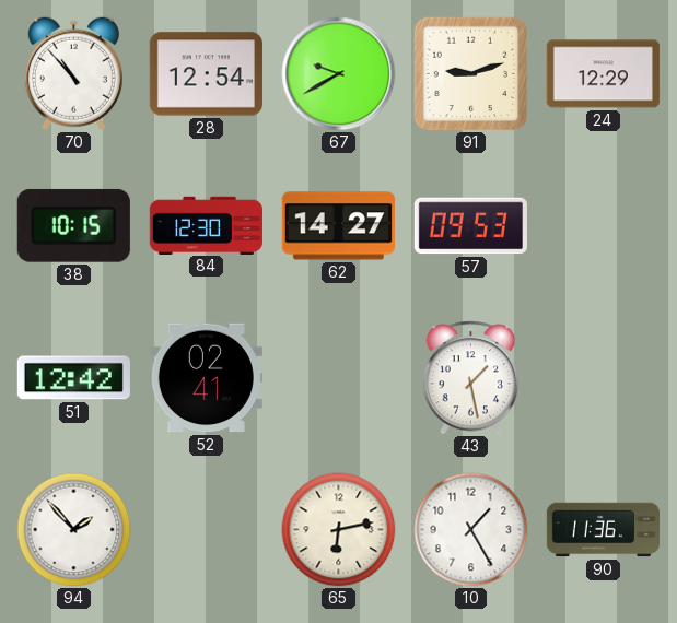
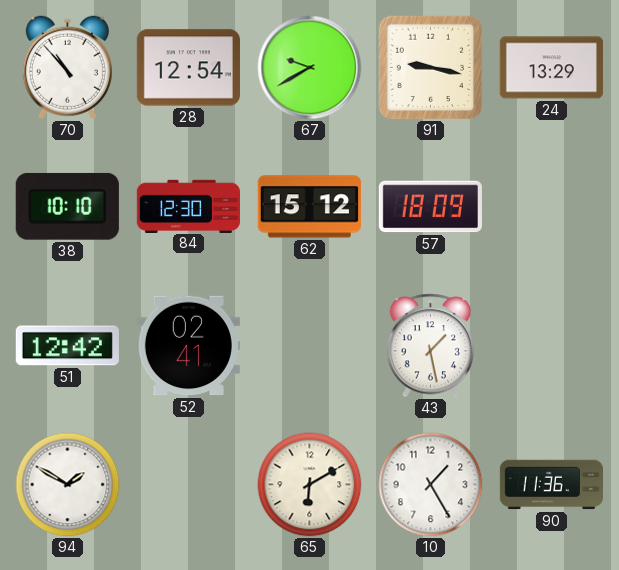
91: 9:12 -> 9:17
24: 12:29 -> 13:29
38: 10:15 -> 10:10
62: 14:27 -> 15:12
57: 09:53 -> 18:09
94: 1:53 -> 1:50
65: 6:13 -> 6:10
